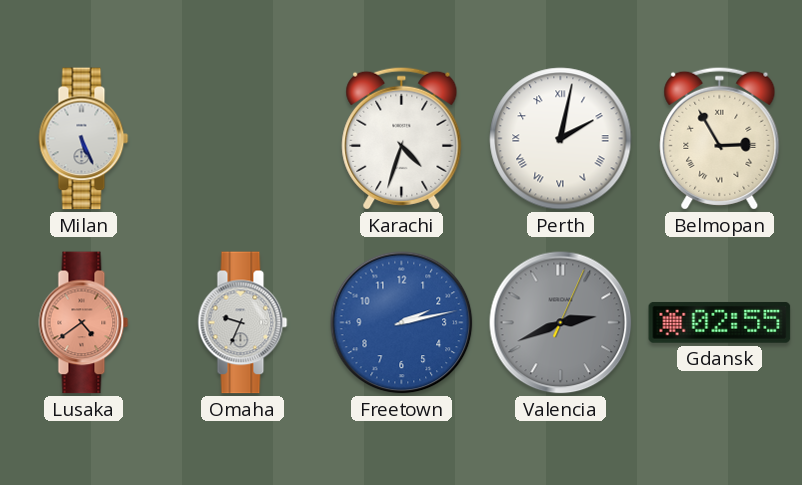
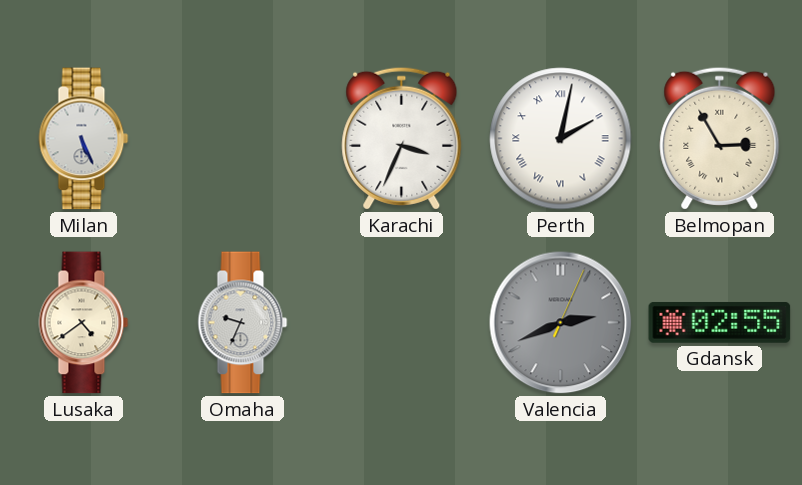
Karachi: 4:33 -> 3:34
Lusaka dial: salmon -> cream
Freetown: 2:13 -> none
